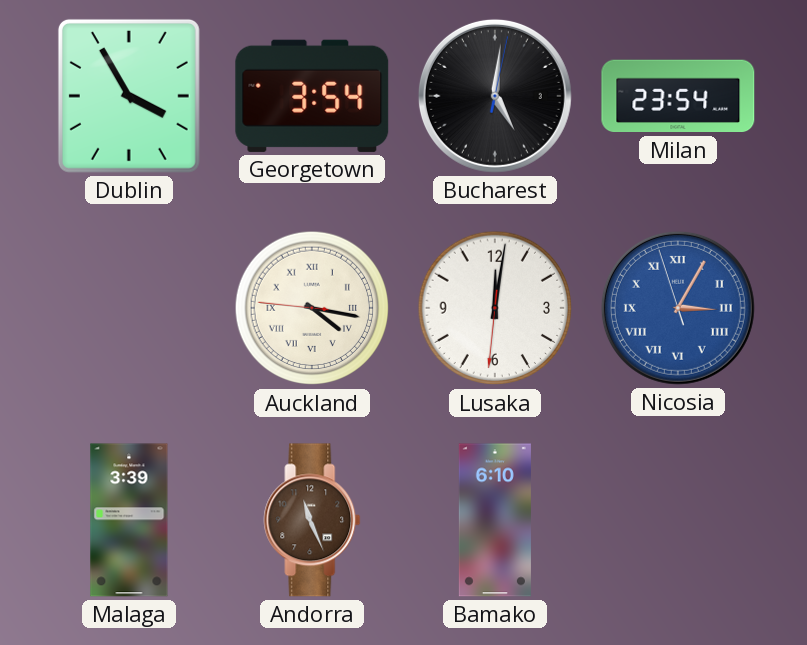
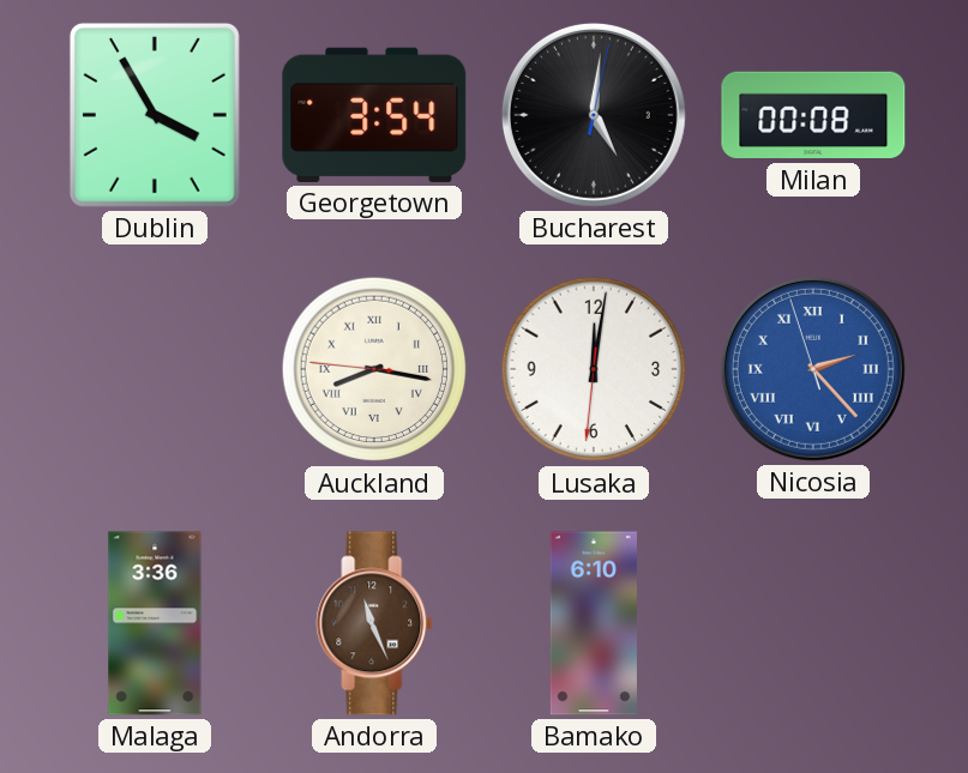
Milan: 23:54 -> 00:08
Auckland: 4:16 -> 8:16
Nicosia: 3:04 -> 2:22
Malaga: 3:39 -> 3:36
